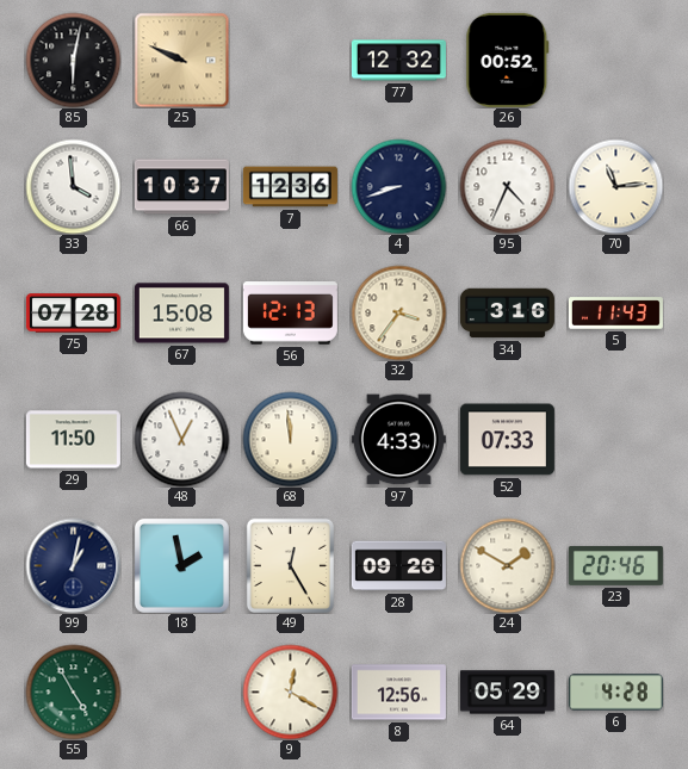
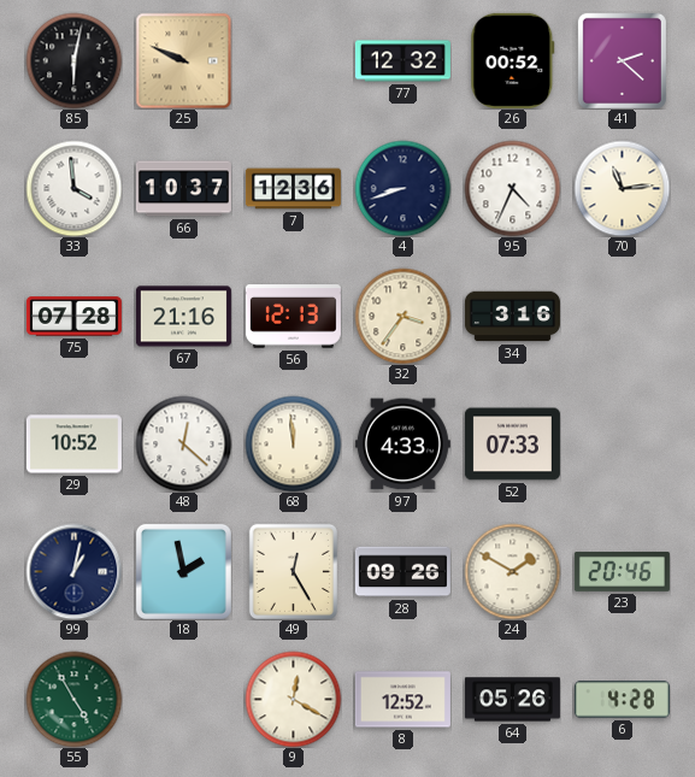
41: none -> 2:22
67: 15:08 -> 21:16
5: 11:43 -> none
29: 11:50 -> 10:52
48: 12:56 -> 12:22
8: 12:56 -> 12:52
64: 05:29 -> 05:26
